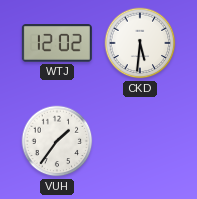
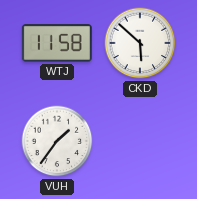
WTJ: 12:02 -> 11:58
CKD: 5:31 -> 5:52
